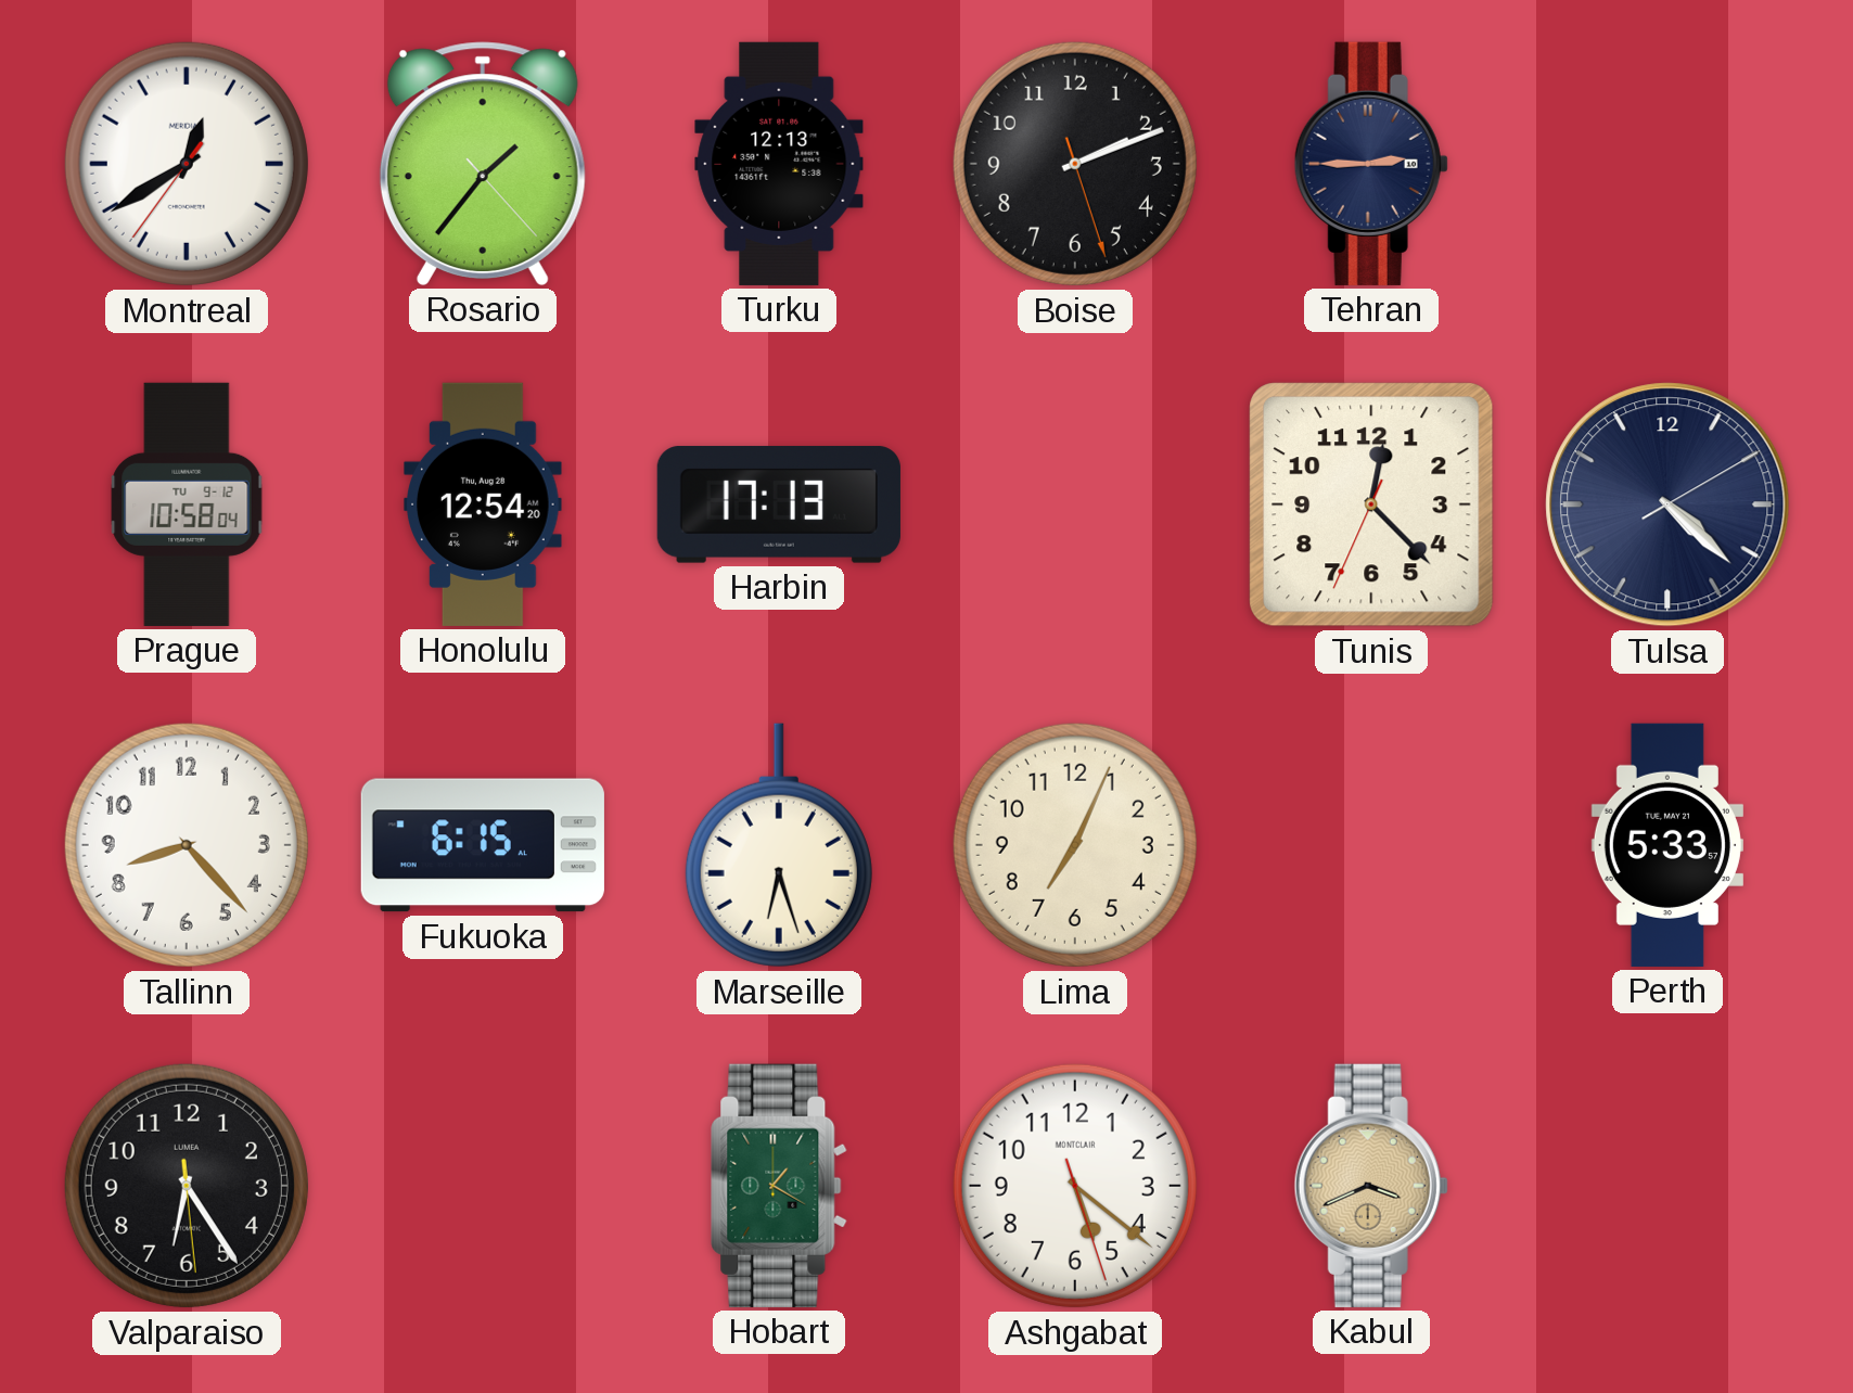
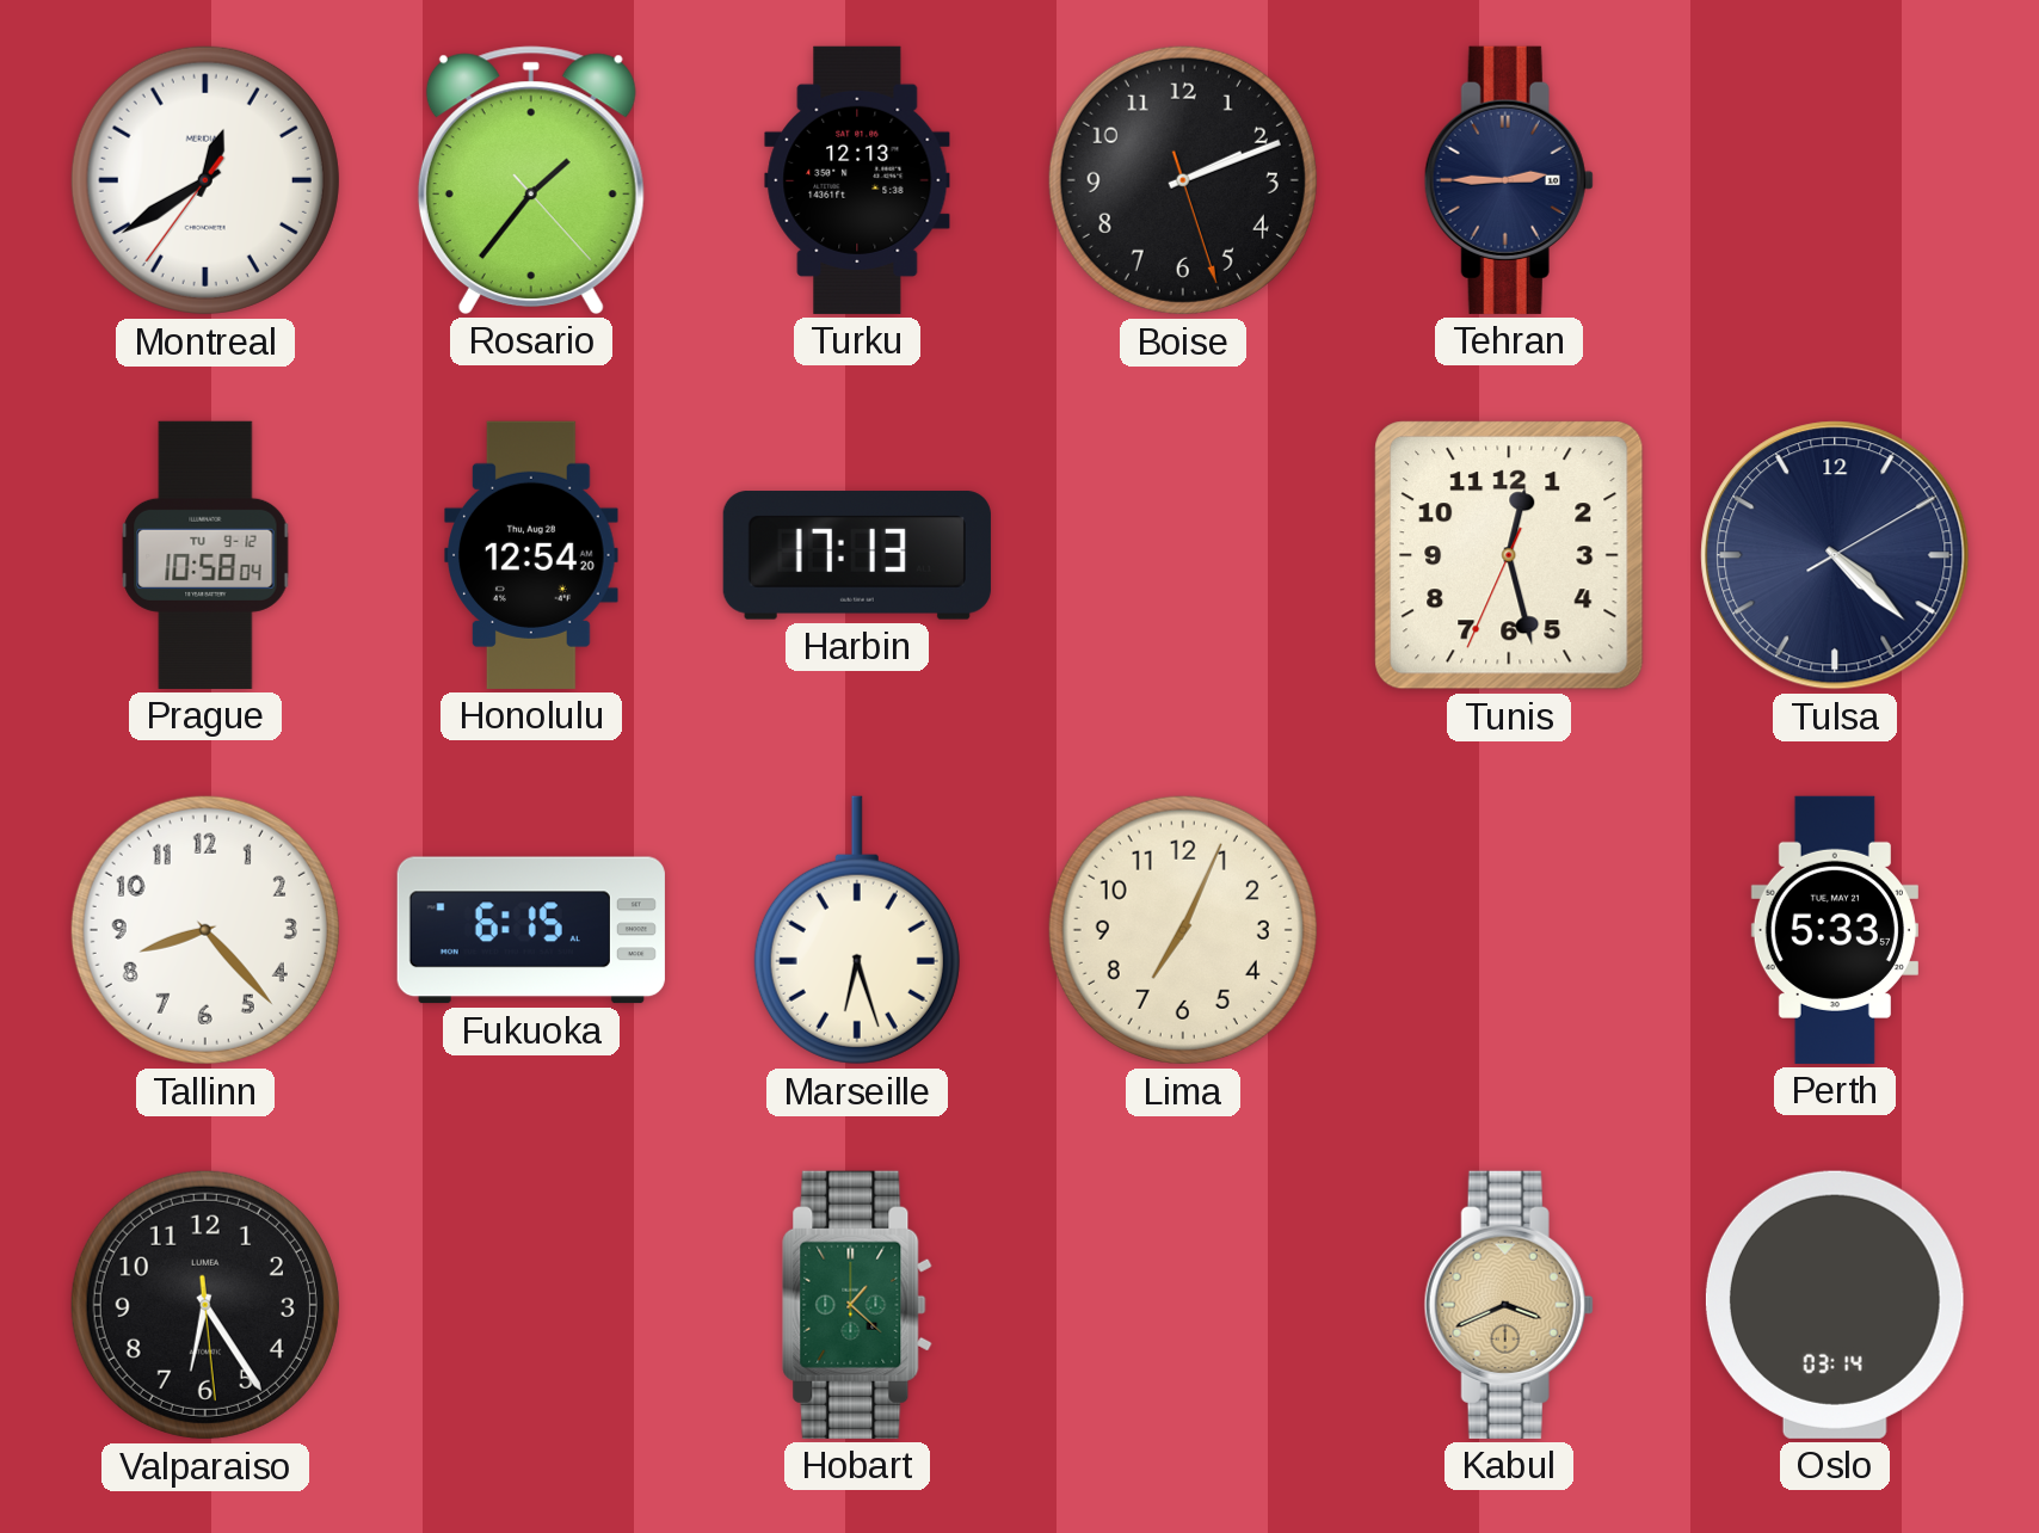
Tunis: 12:22 -> 12:27
Hobart: 1:20 -> 1:22
Ashgabat: 5:21 -> none
Oslo: none -> 03:14
